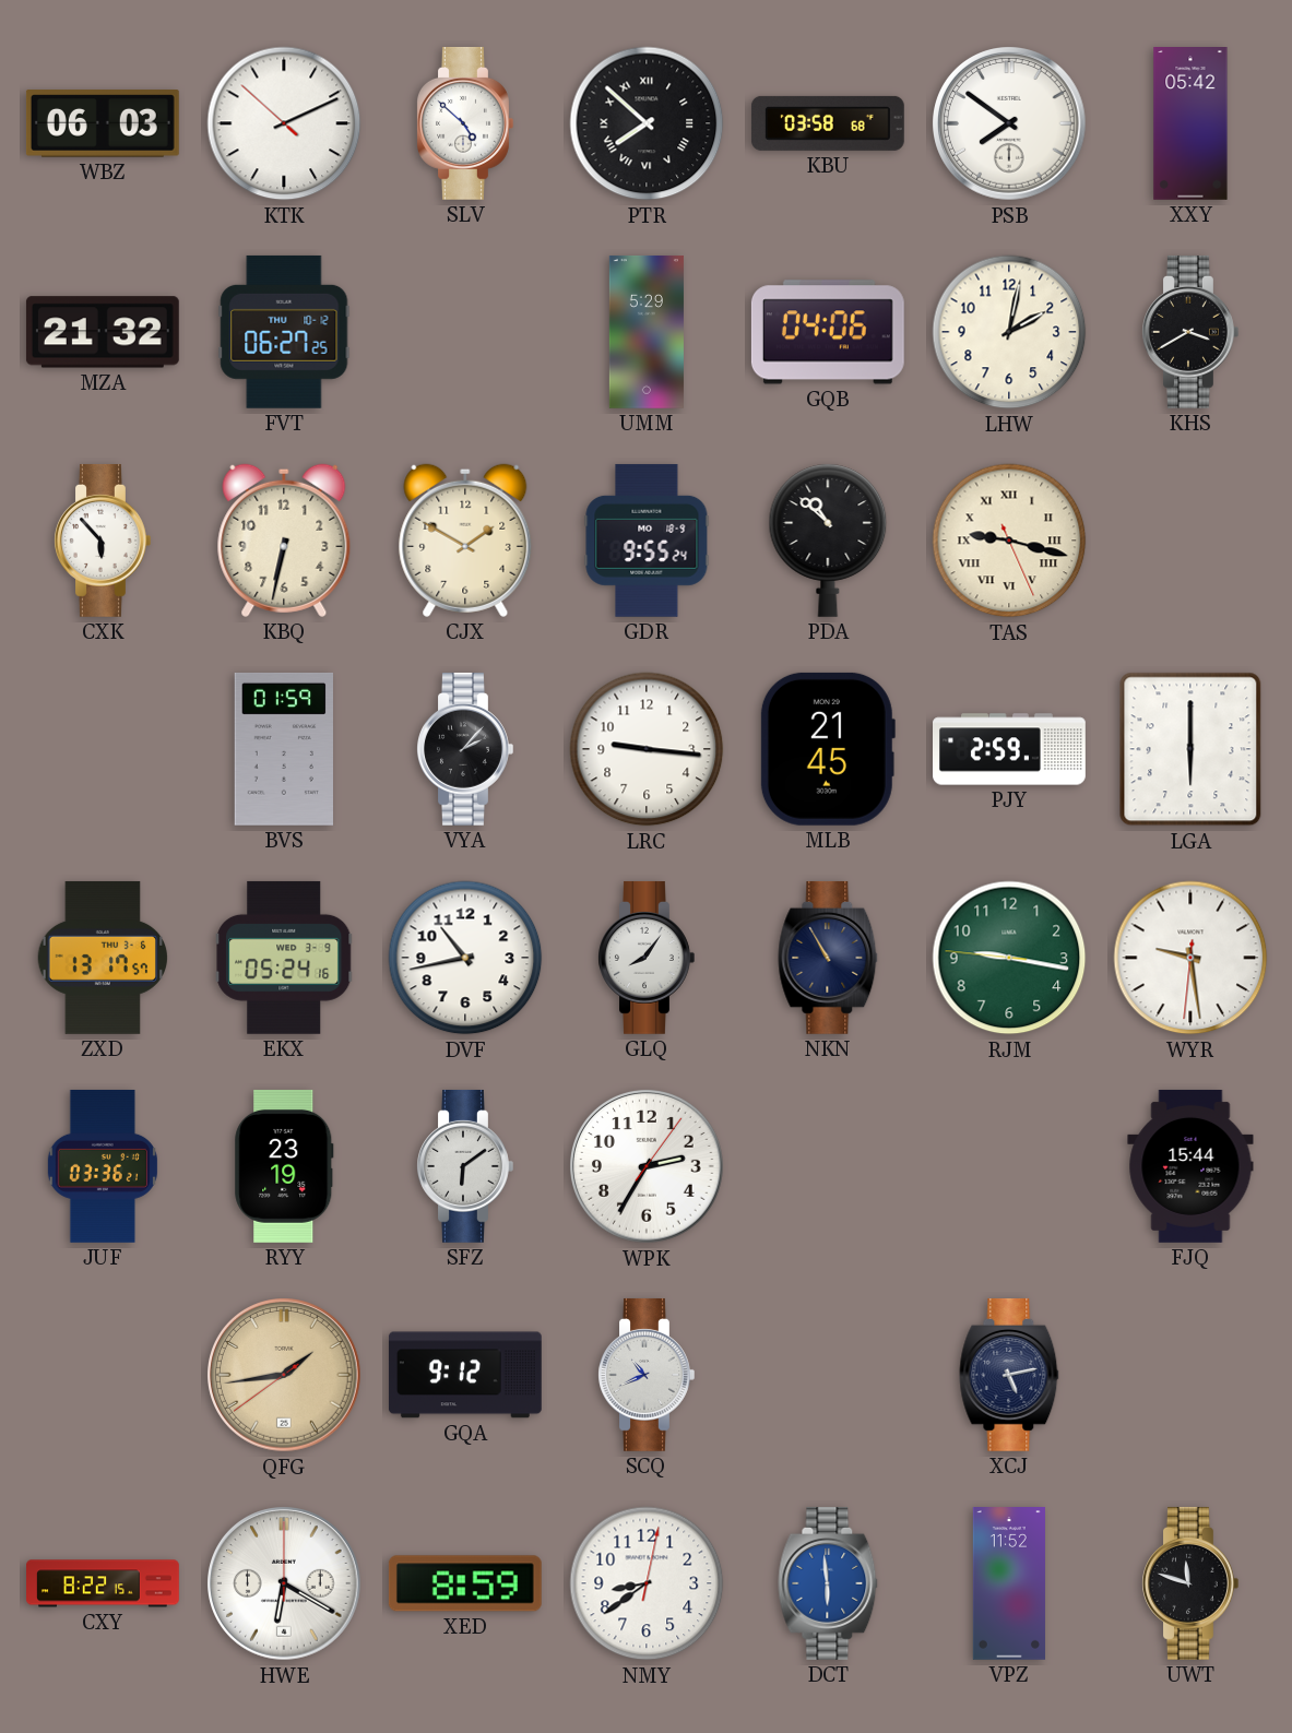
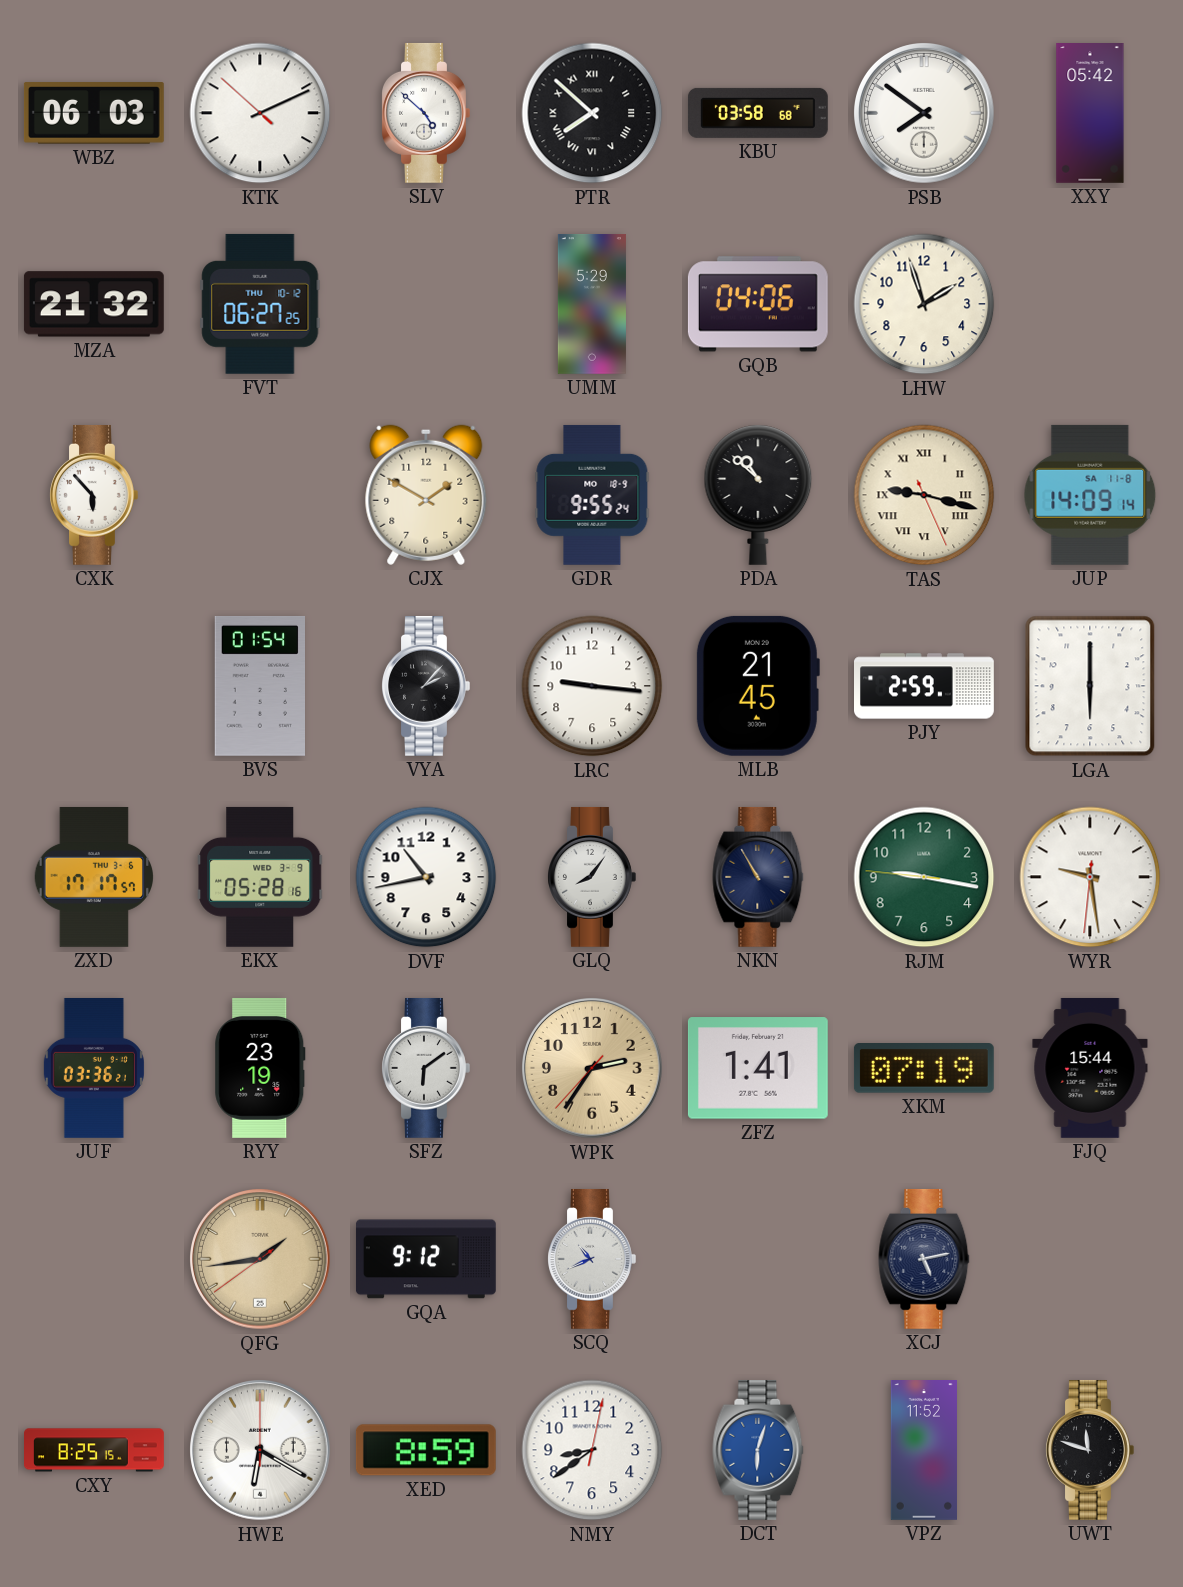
LHW: 2:02 -> 1:57
KHS: 3:40 -> none
KBQ: 6:32 -> none
JUP: none -> 14:09
BVS: 01:59 -> 01:54
ZXD: 13:17 -> 17:17
EKX: 05:24 -> 05:28
WPK: 2:35:06 -> 2:35:37
WPK dial: white -> champagne
ZFZ: none -> 1:41
XKM: none -> 07:19
CXY: 8:22 -> 8:25
DCT: 5:59 -> 6:03
